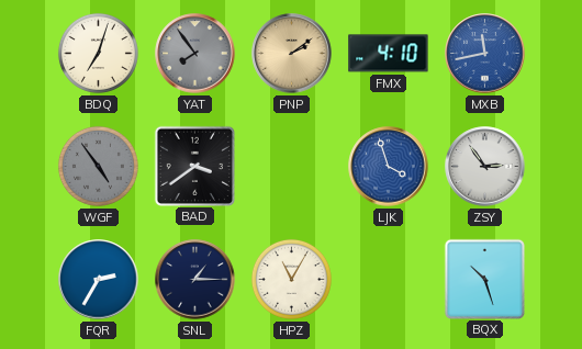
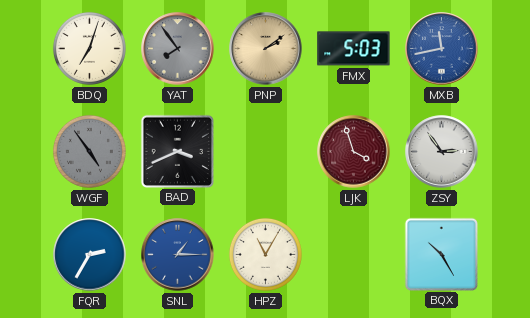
FMX: 4:10 -> 5:03
BAD: 3:39 -> 3:41
LJK dial: blue -> burgundy
SNL dial: navy -> blue
BQX: 10:27 -> 10:25
